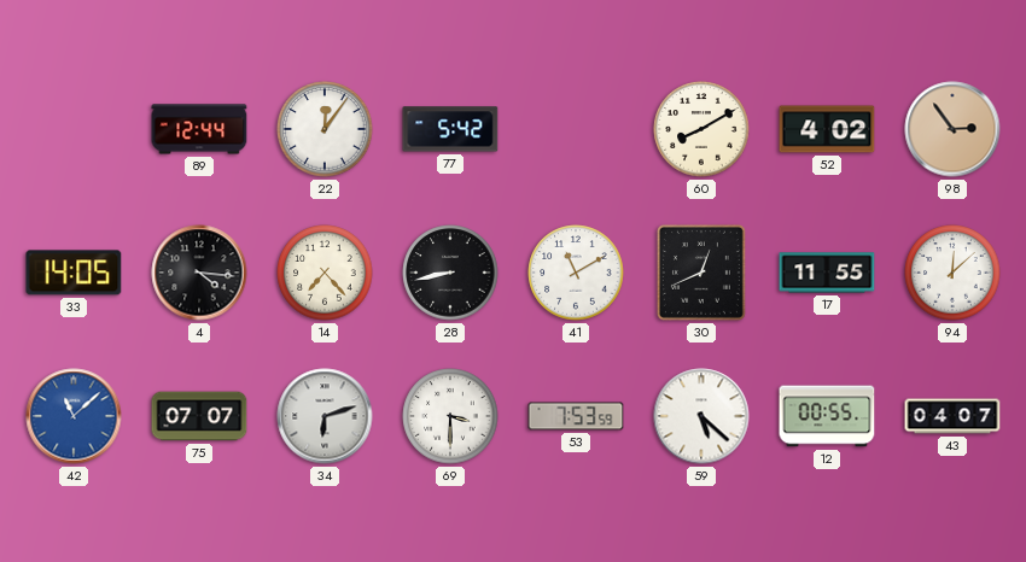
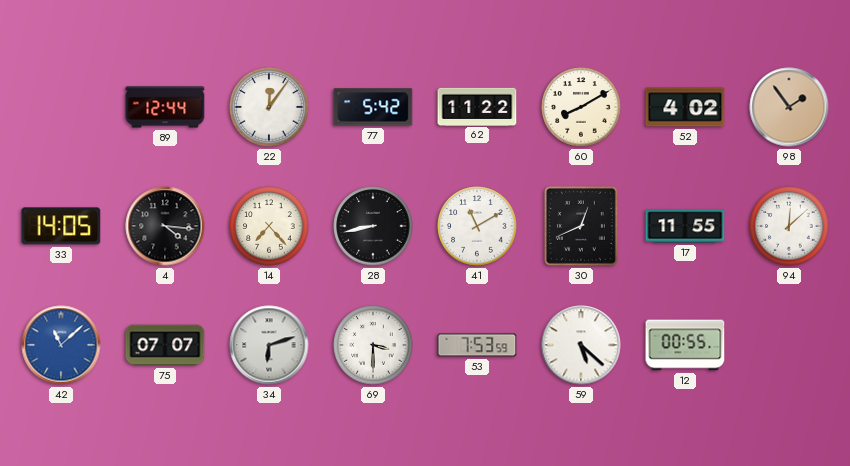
62: none -> 11:22
98: 2:54 -> 1:54
43: 04:07 -> none
